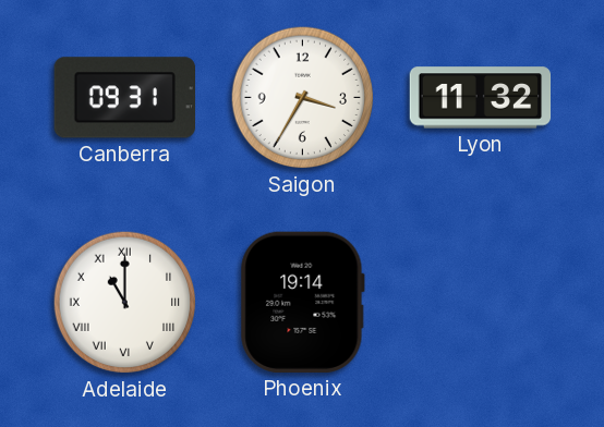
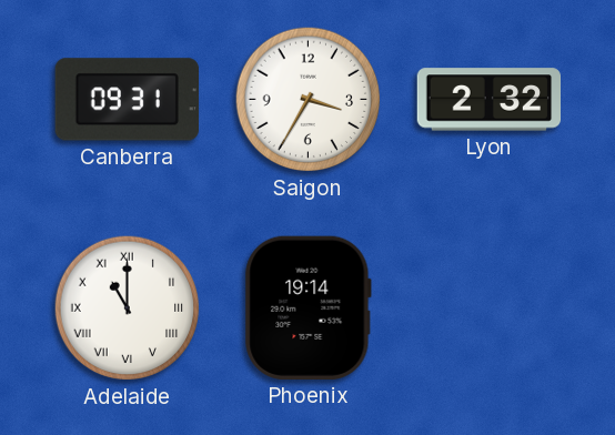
Lyon: 11:32 -> 2:32
